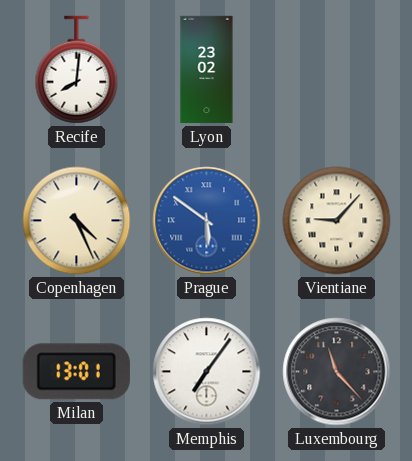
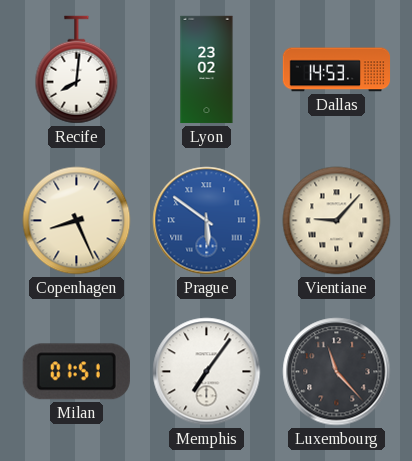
Dallas: none -> 14:53
Copenhagen: 4:26 -> 8:26
Milan: 13:01 -> 01:51
